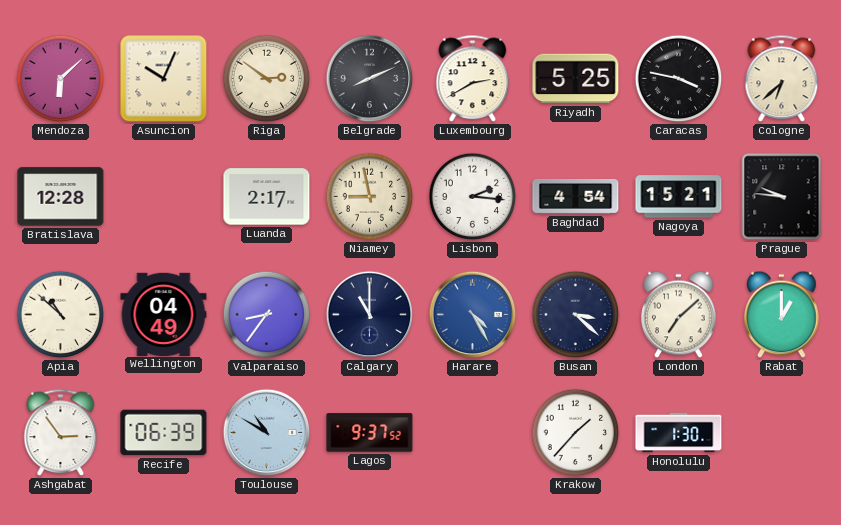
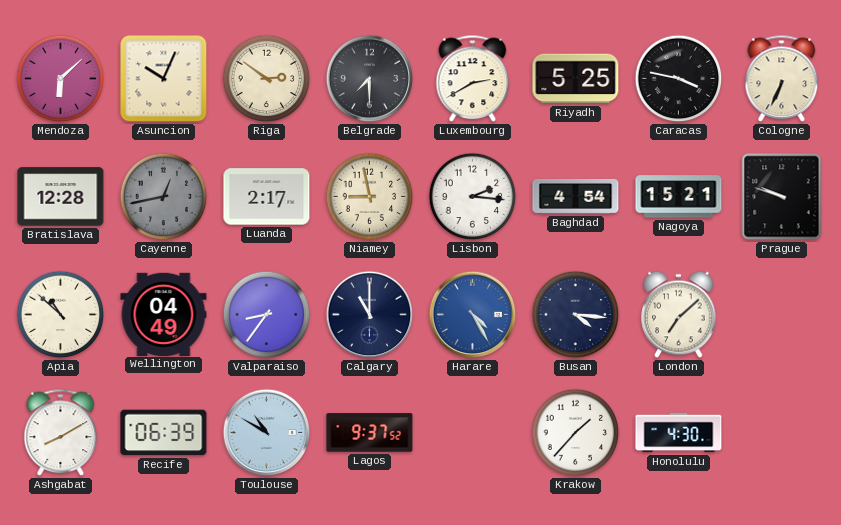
Belgrade: 8:11 -> 7:30
Cologne: 6:38 -> 6:34
Cayenne: none -> 12:43
Prague: 9:46 -> 9:48
Busan: 3:22 -> 4:16
Rabat: 1:00 -> none
Ashgabat: 2:54 -> 8:10
Honolulu: 1:30 -> 4:30
